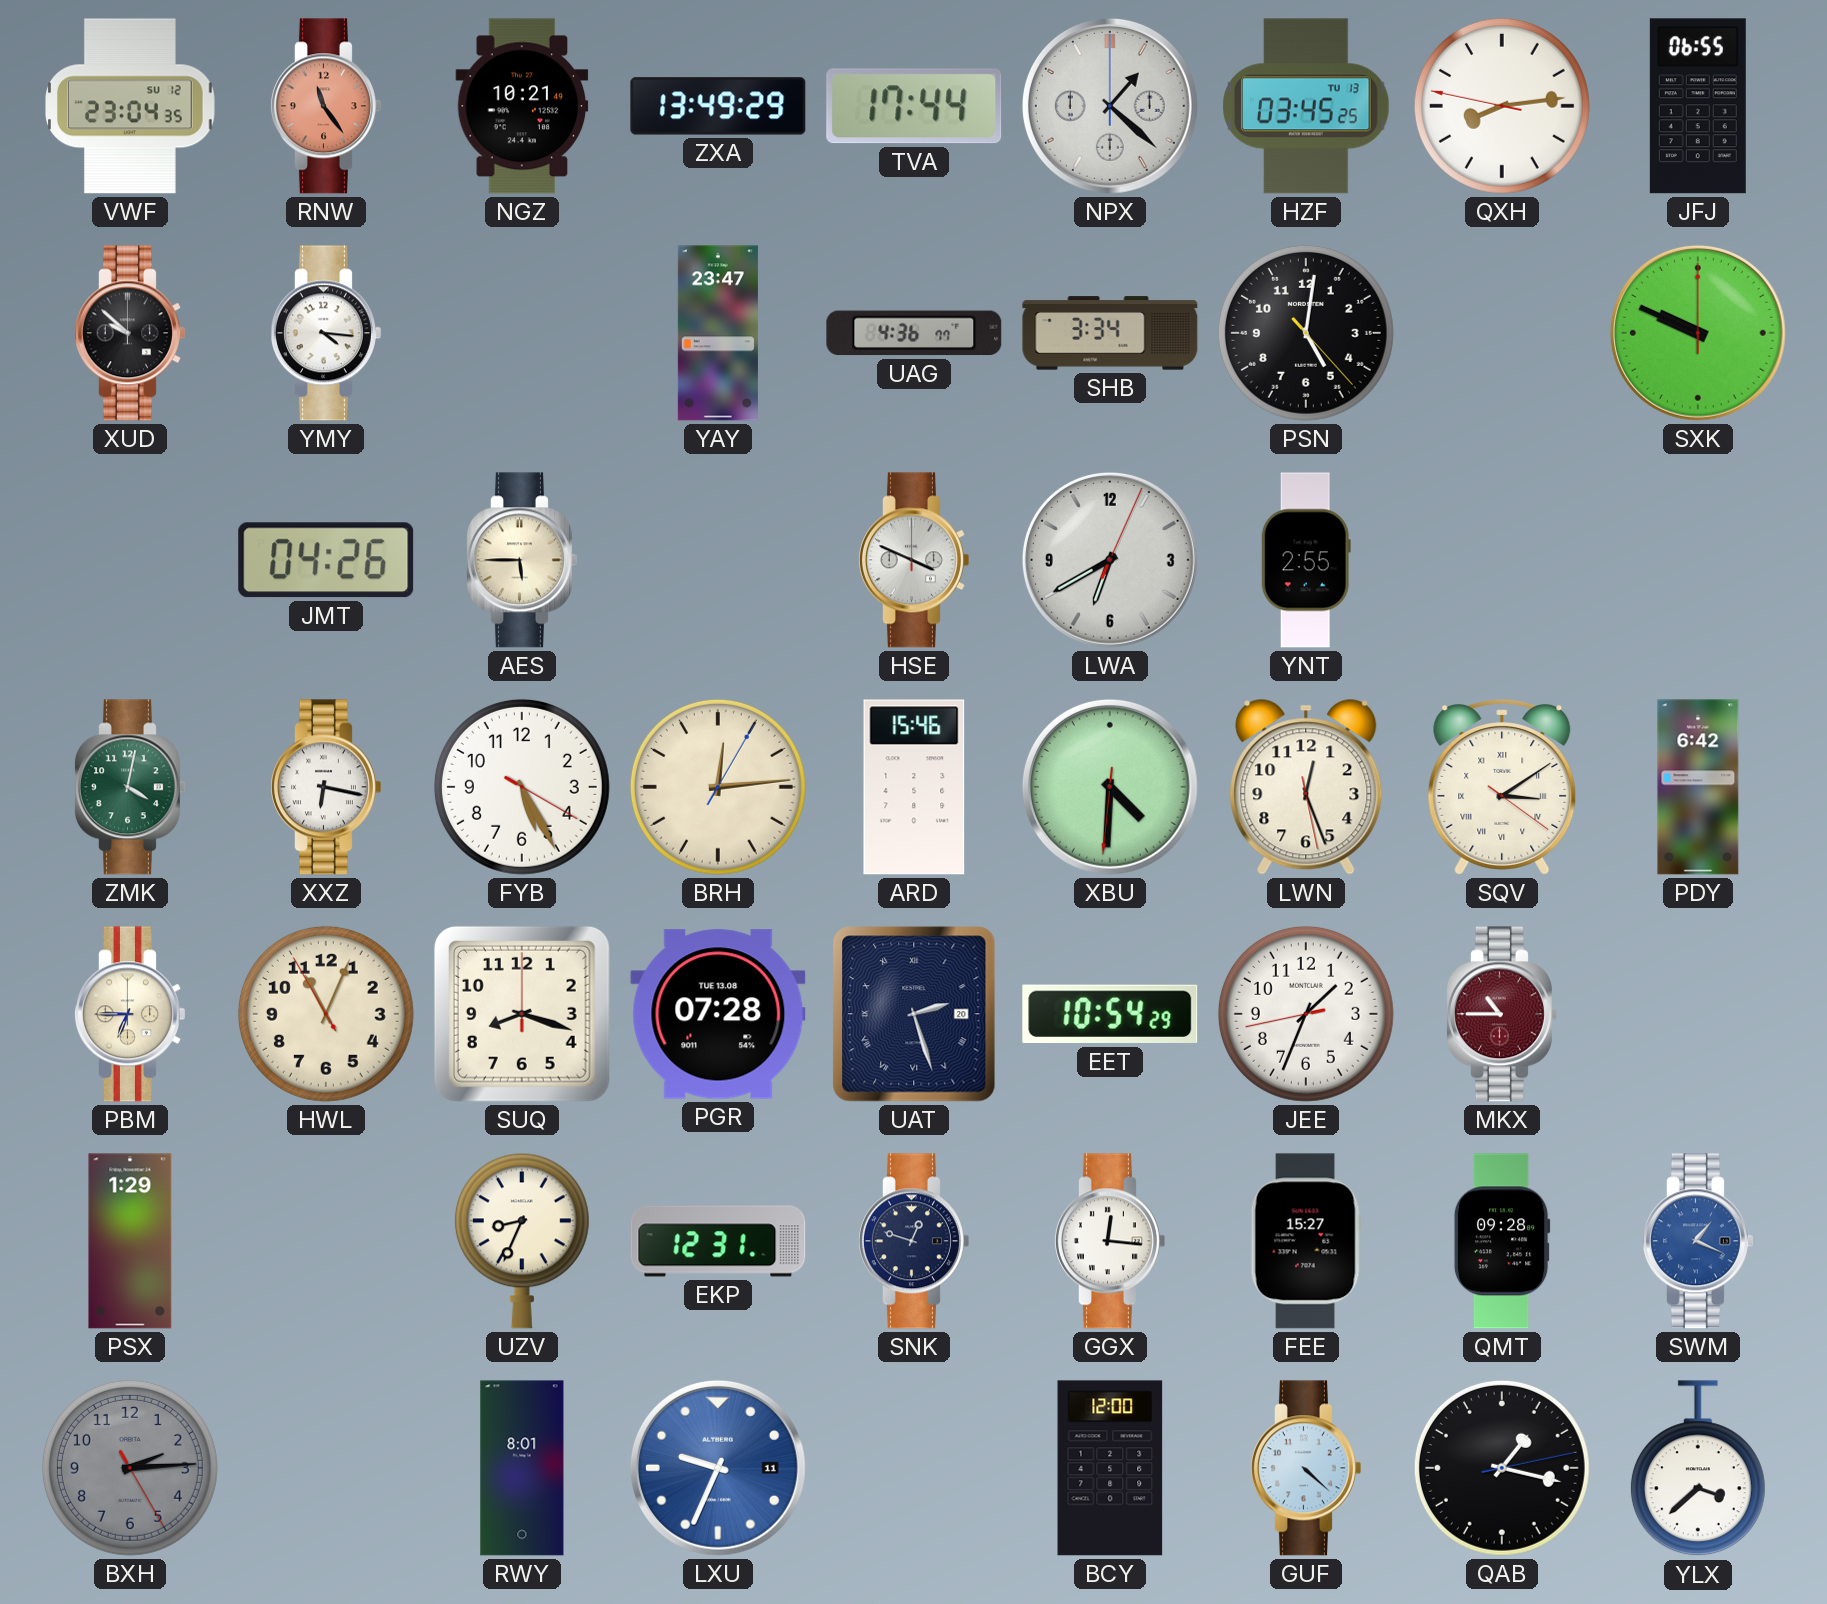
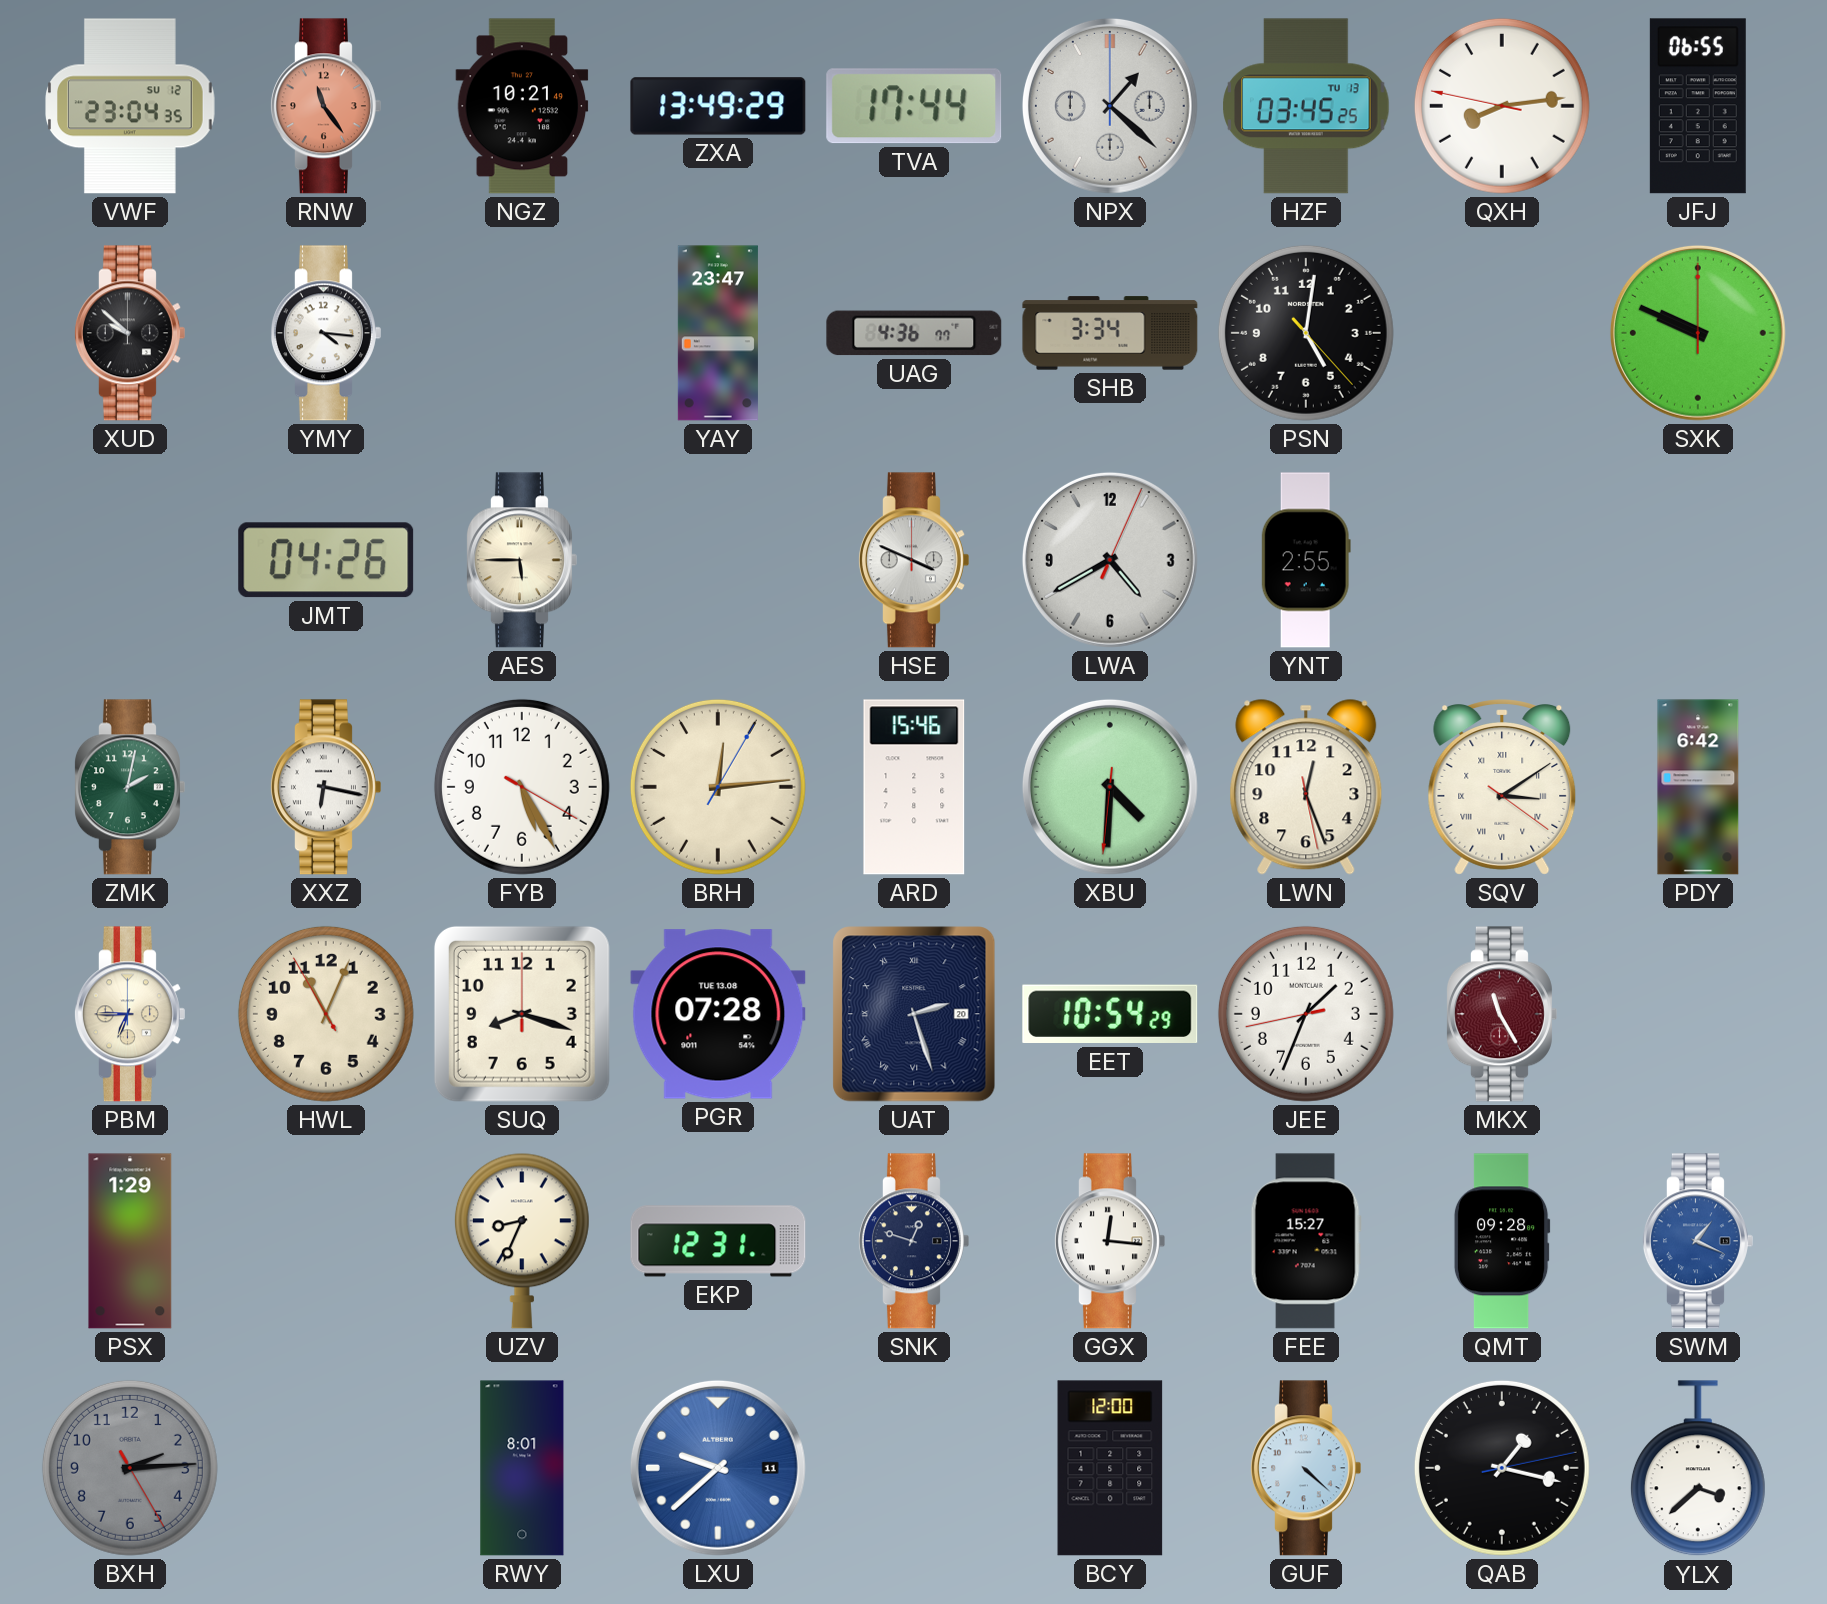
LWA: 6:40 -> 4:40
ZMK: 4:02 -> 2:02
MKX: 10:45 -> 11:25
LXU: 9:34 -> 9:38
